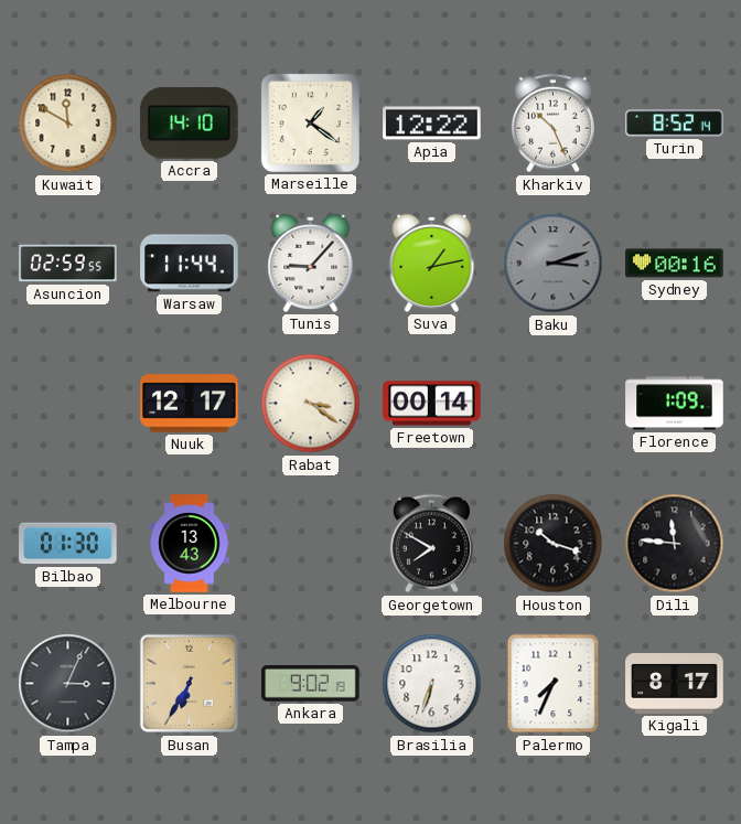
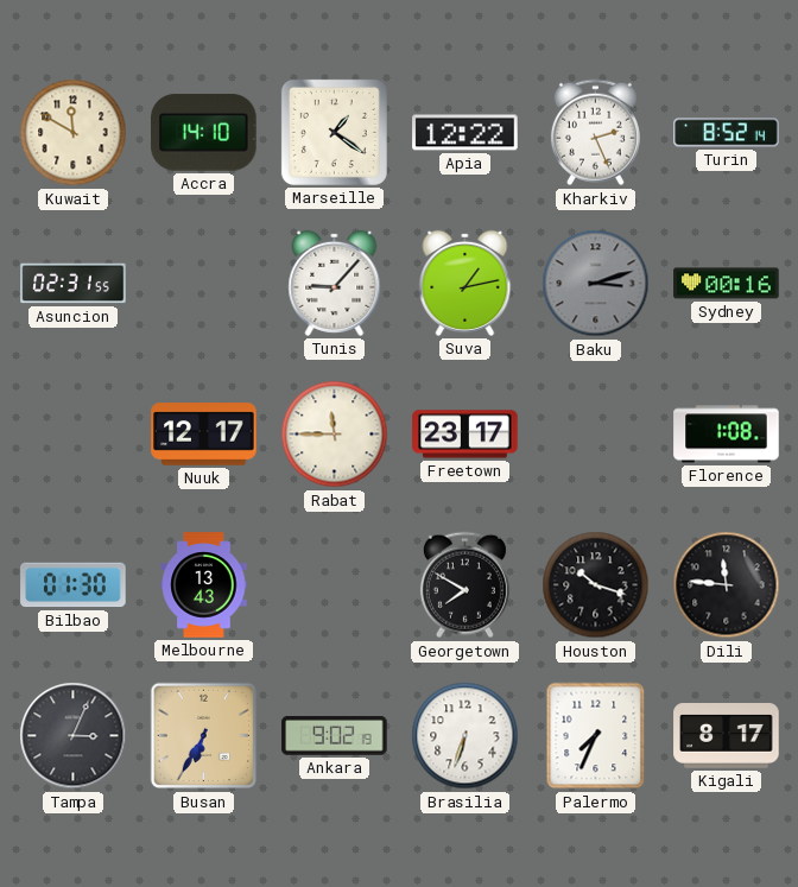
Kharkiv: 10:26 -> 2:26
Asuncion: 02:59 -> 02:31
Warsaw: 11:44 -> none
Rabat: 3:21 -> 11:45
Freetown: 00:14 -> 23:17
Florence: 1:09 -> 1:08
